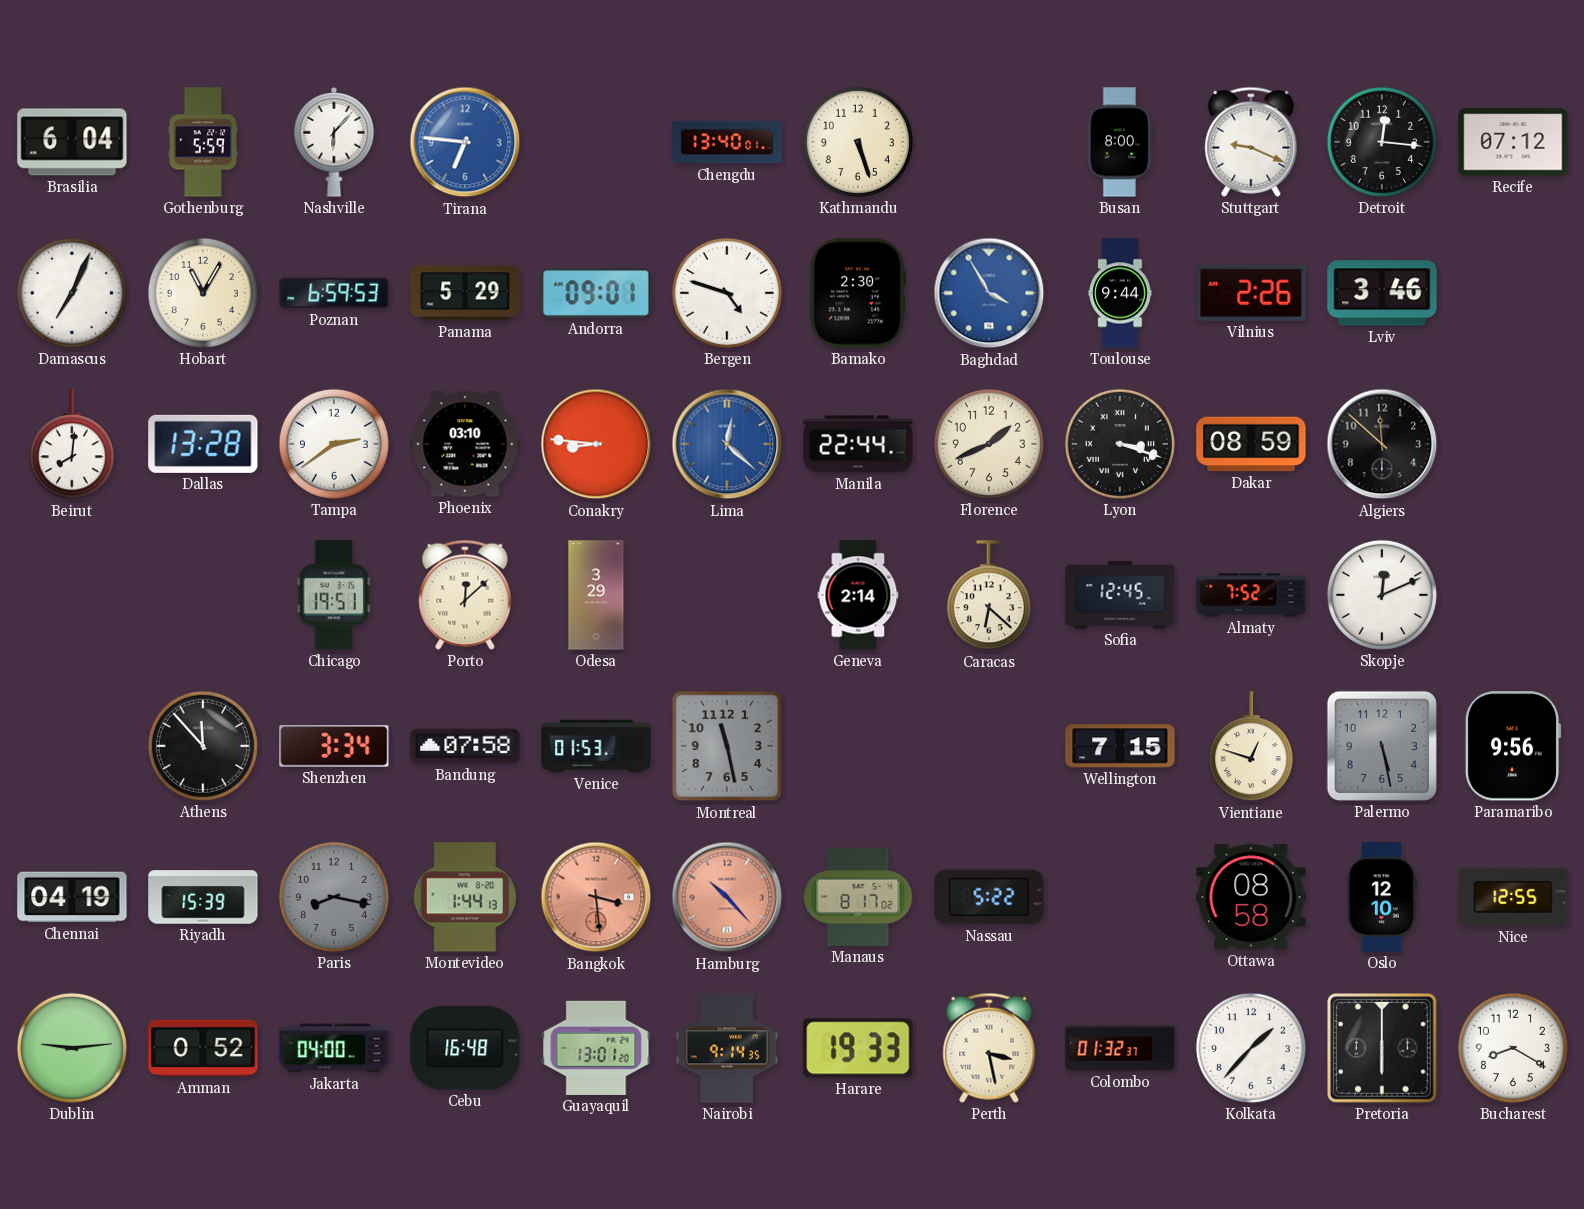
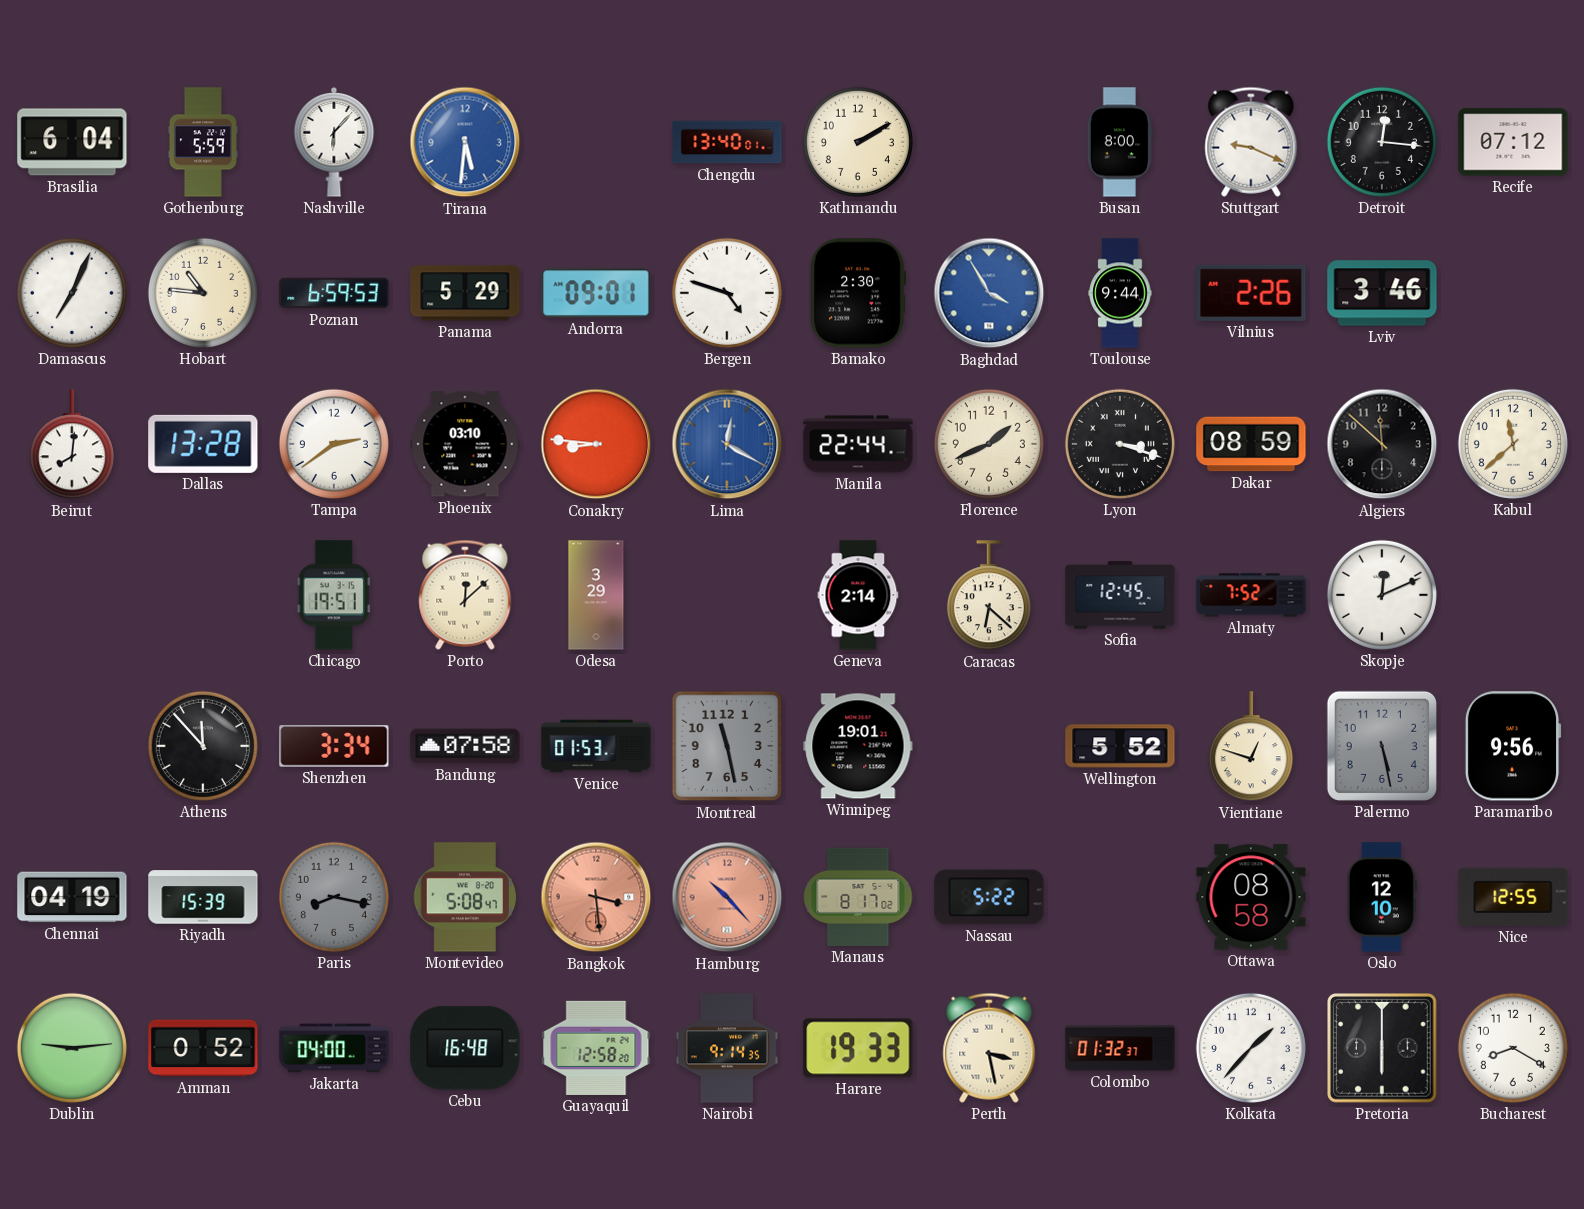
Tirana: 6:46 -> 5:31
Kathmandu: 5:27 -> 2:10
Hobart: 11:05 -> 10:46
Lima: 12:22 -> 12:20
Kabul: none -> 11:38
Winnipeg: none -> 19:01
Wellington: 7:15 -> 5:52
Montevideo: 1:44 -> 5:08
Guayaquil: 13:01 -> 12:58
